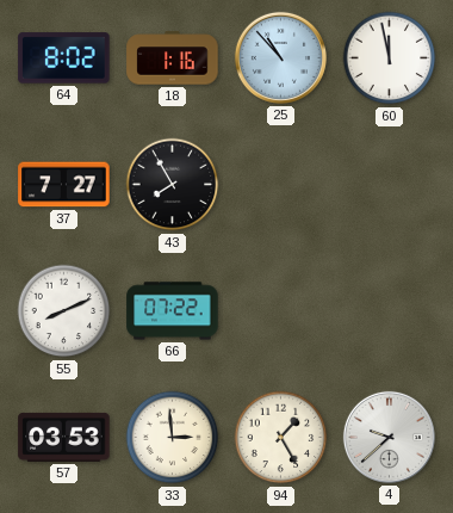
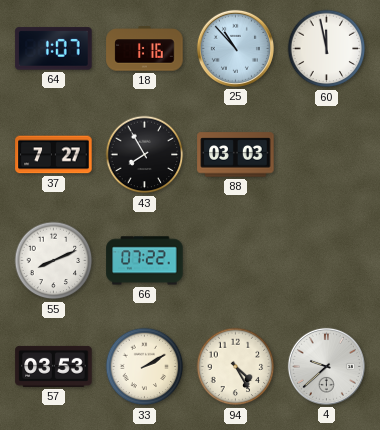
64: 8:02 -> 1:07
88: none -> 03:03
33: 2:59 -> 2:10
94: 1:25 -> 4:25
